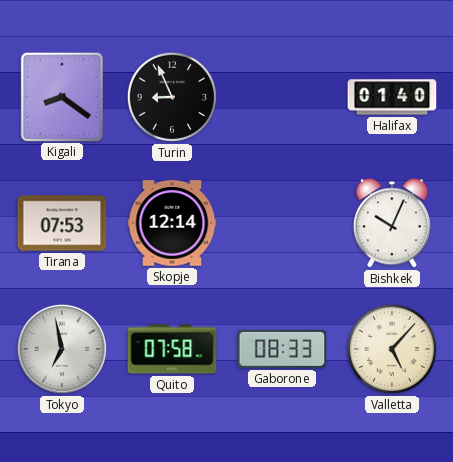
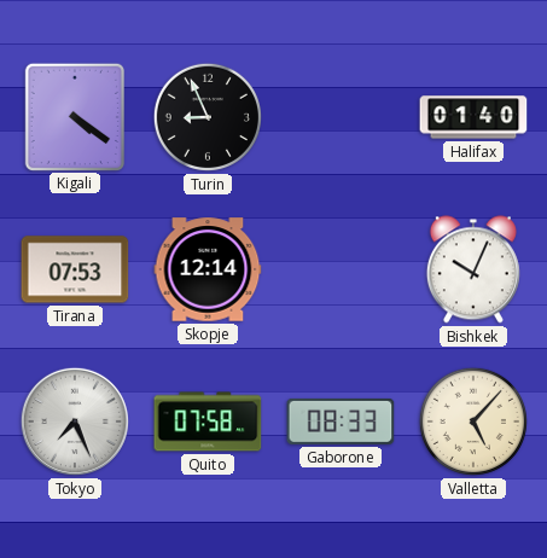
Kigali: 8:21 -> 4:21
Tokyo: 6:58 -> 7:26
